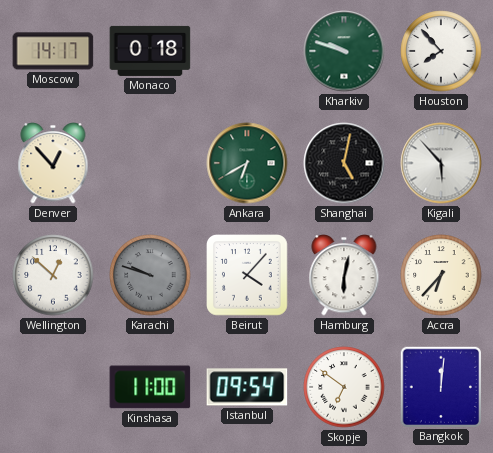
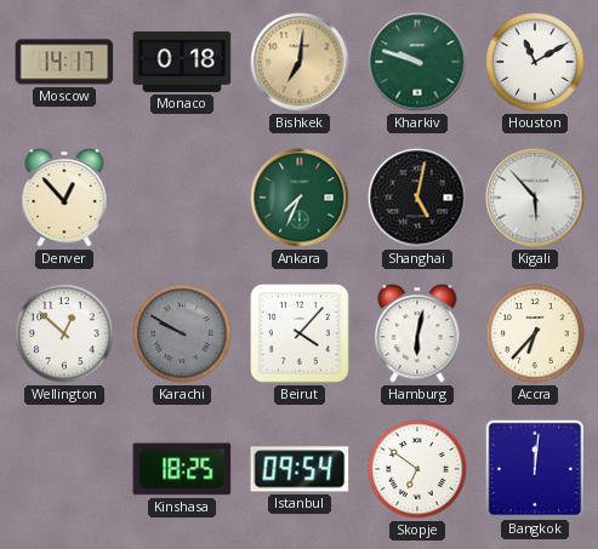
Bishkek: none -> 7:01
Houston: 7:53 -> 11:10
Ankara: 6:40 -> 7:34
Karachi: 9:48 -> 9:50
Kinshasa: 11:00 -> 18:25
